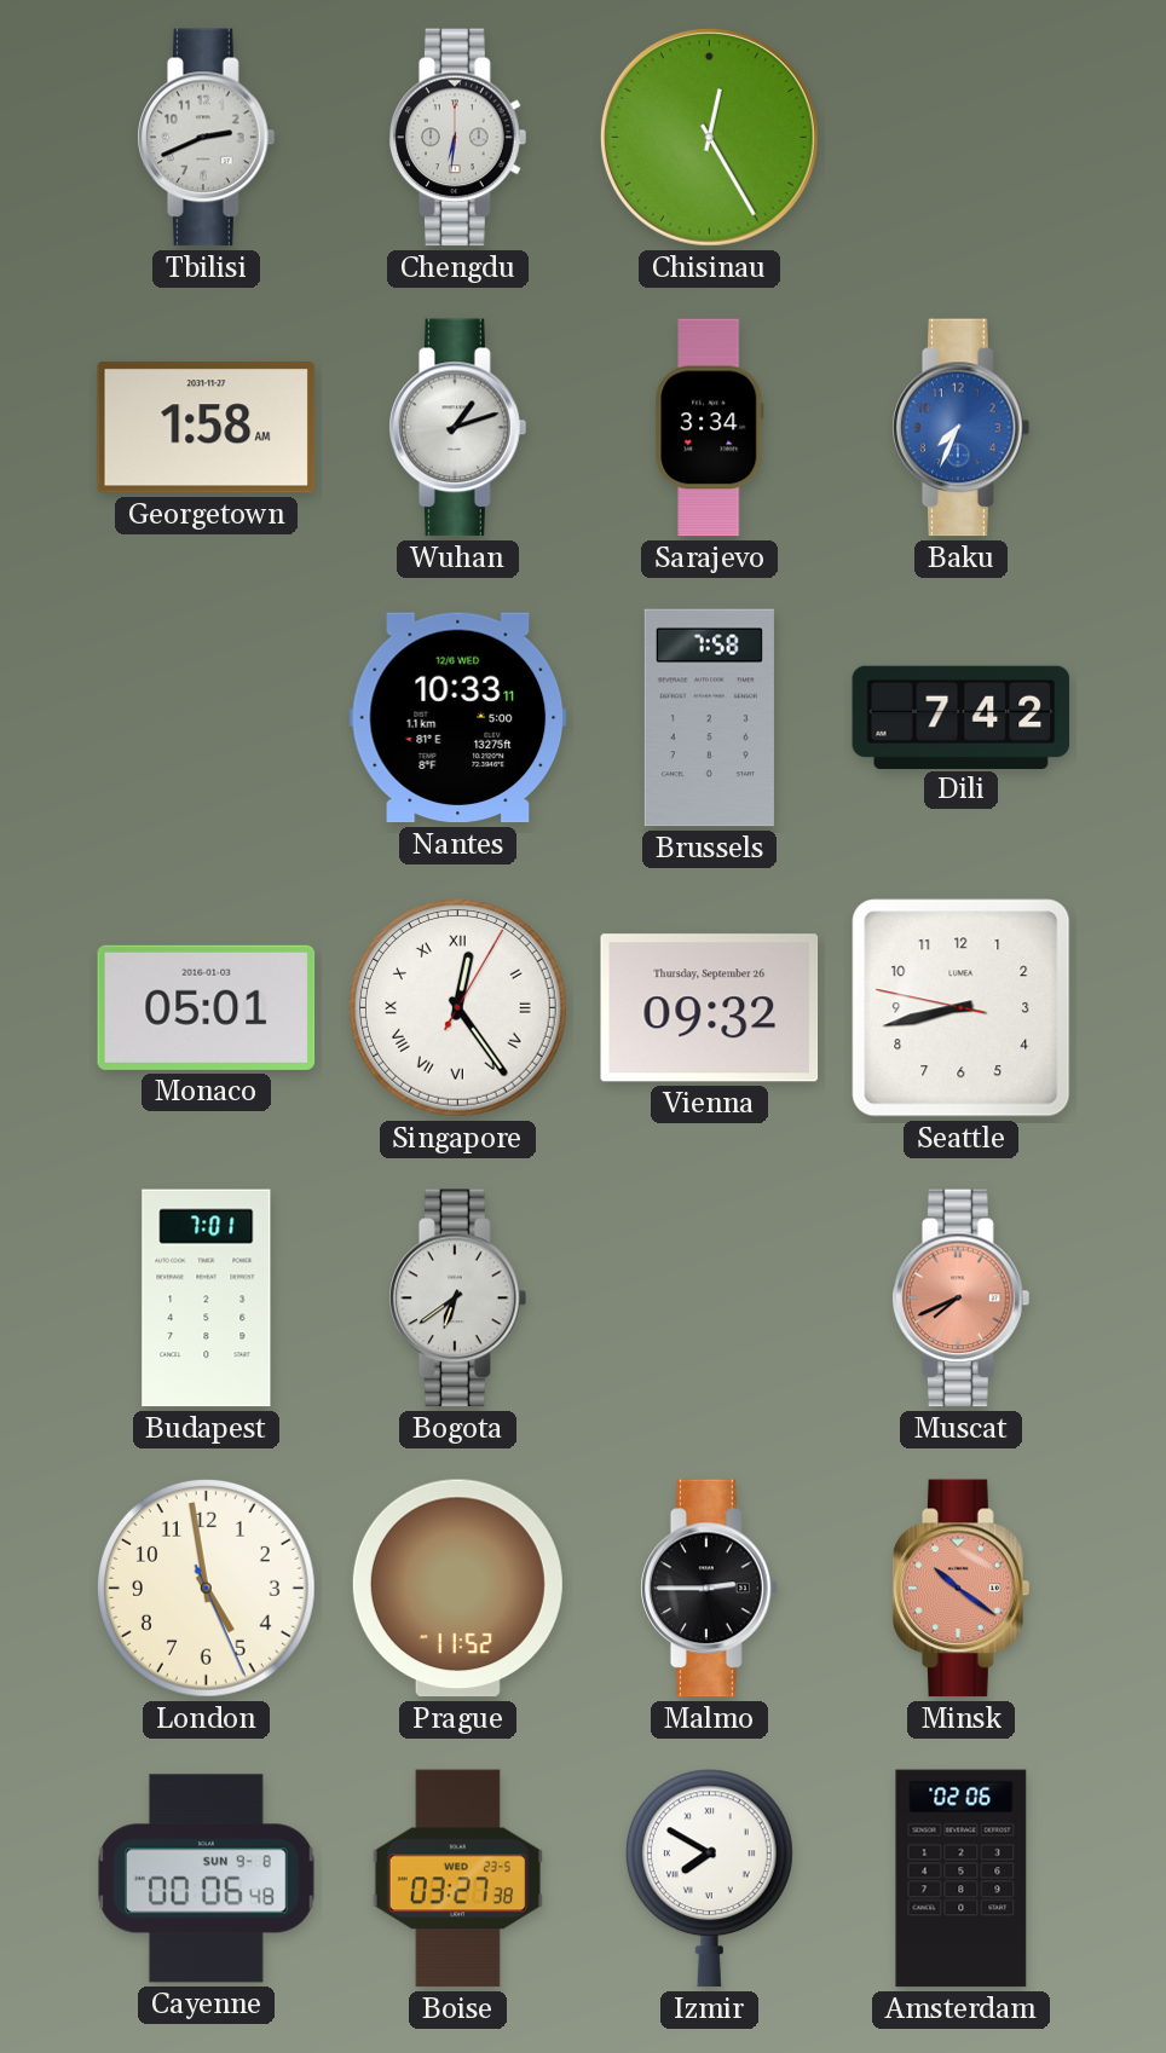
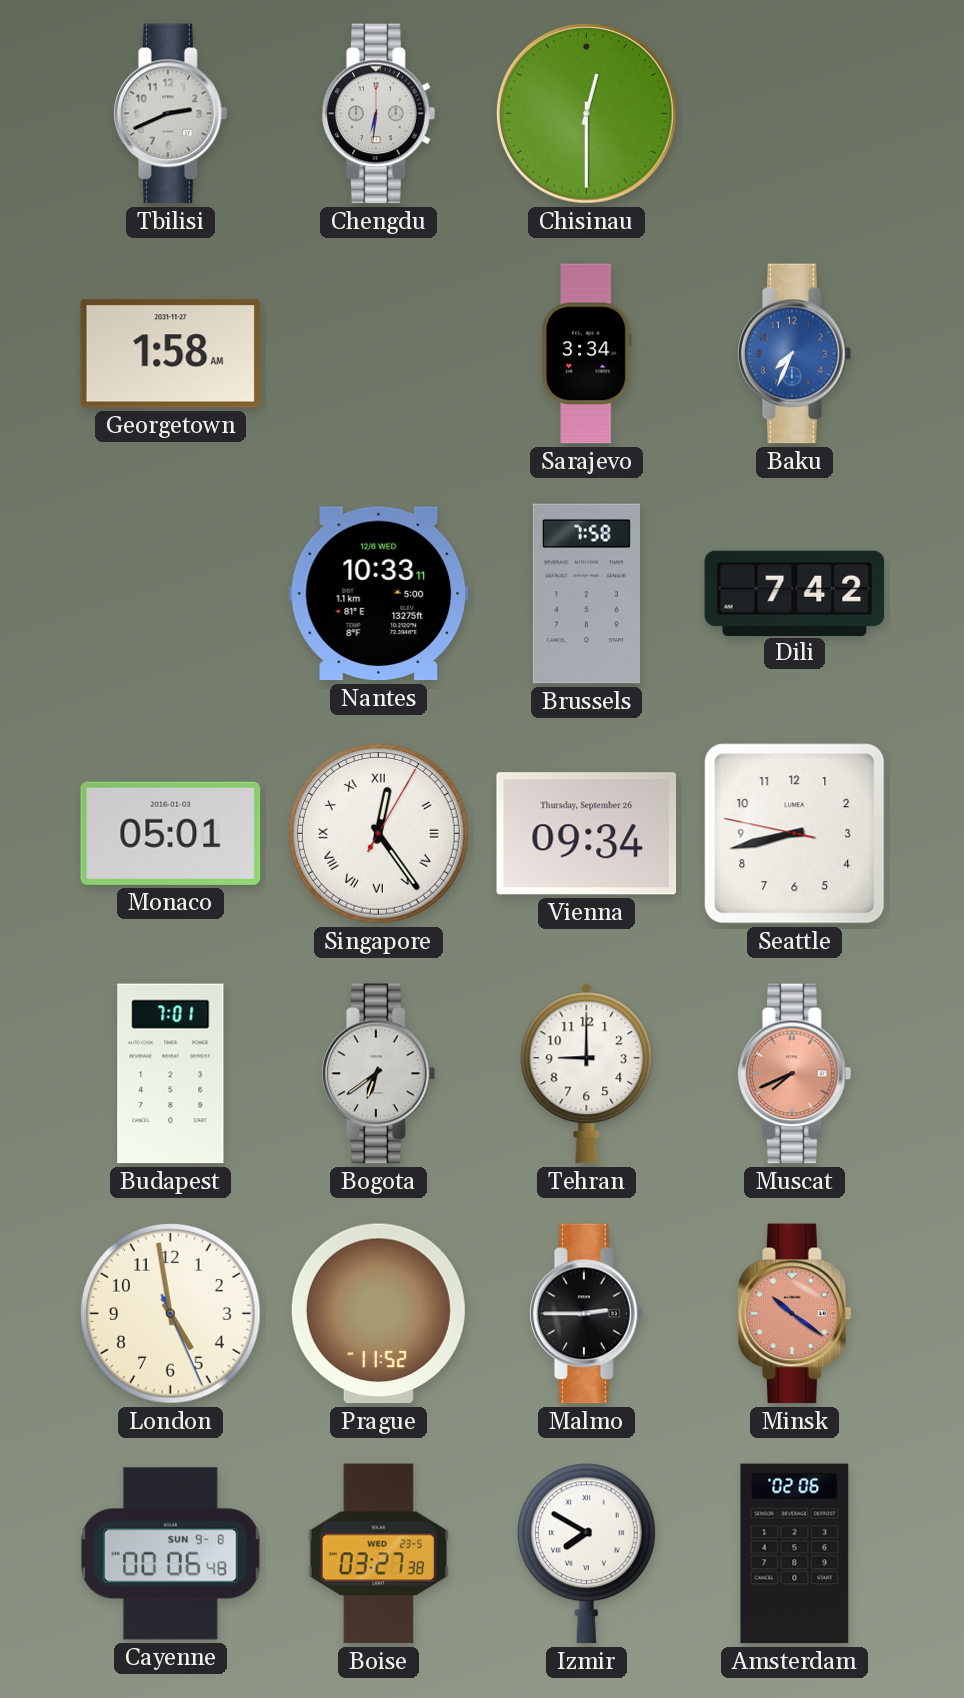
Chisinau: 12:25 -> 12:30
Wuhan: 1:12 -> none
Vienna: 09:32 -> 09:34
Tehran: none -> 9:00
